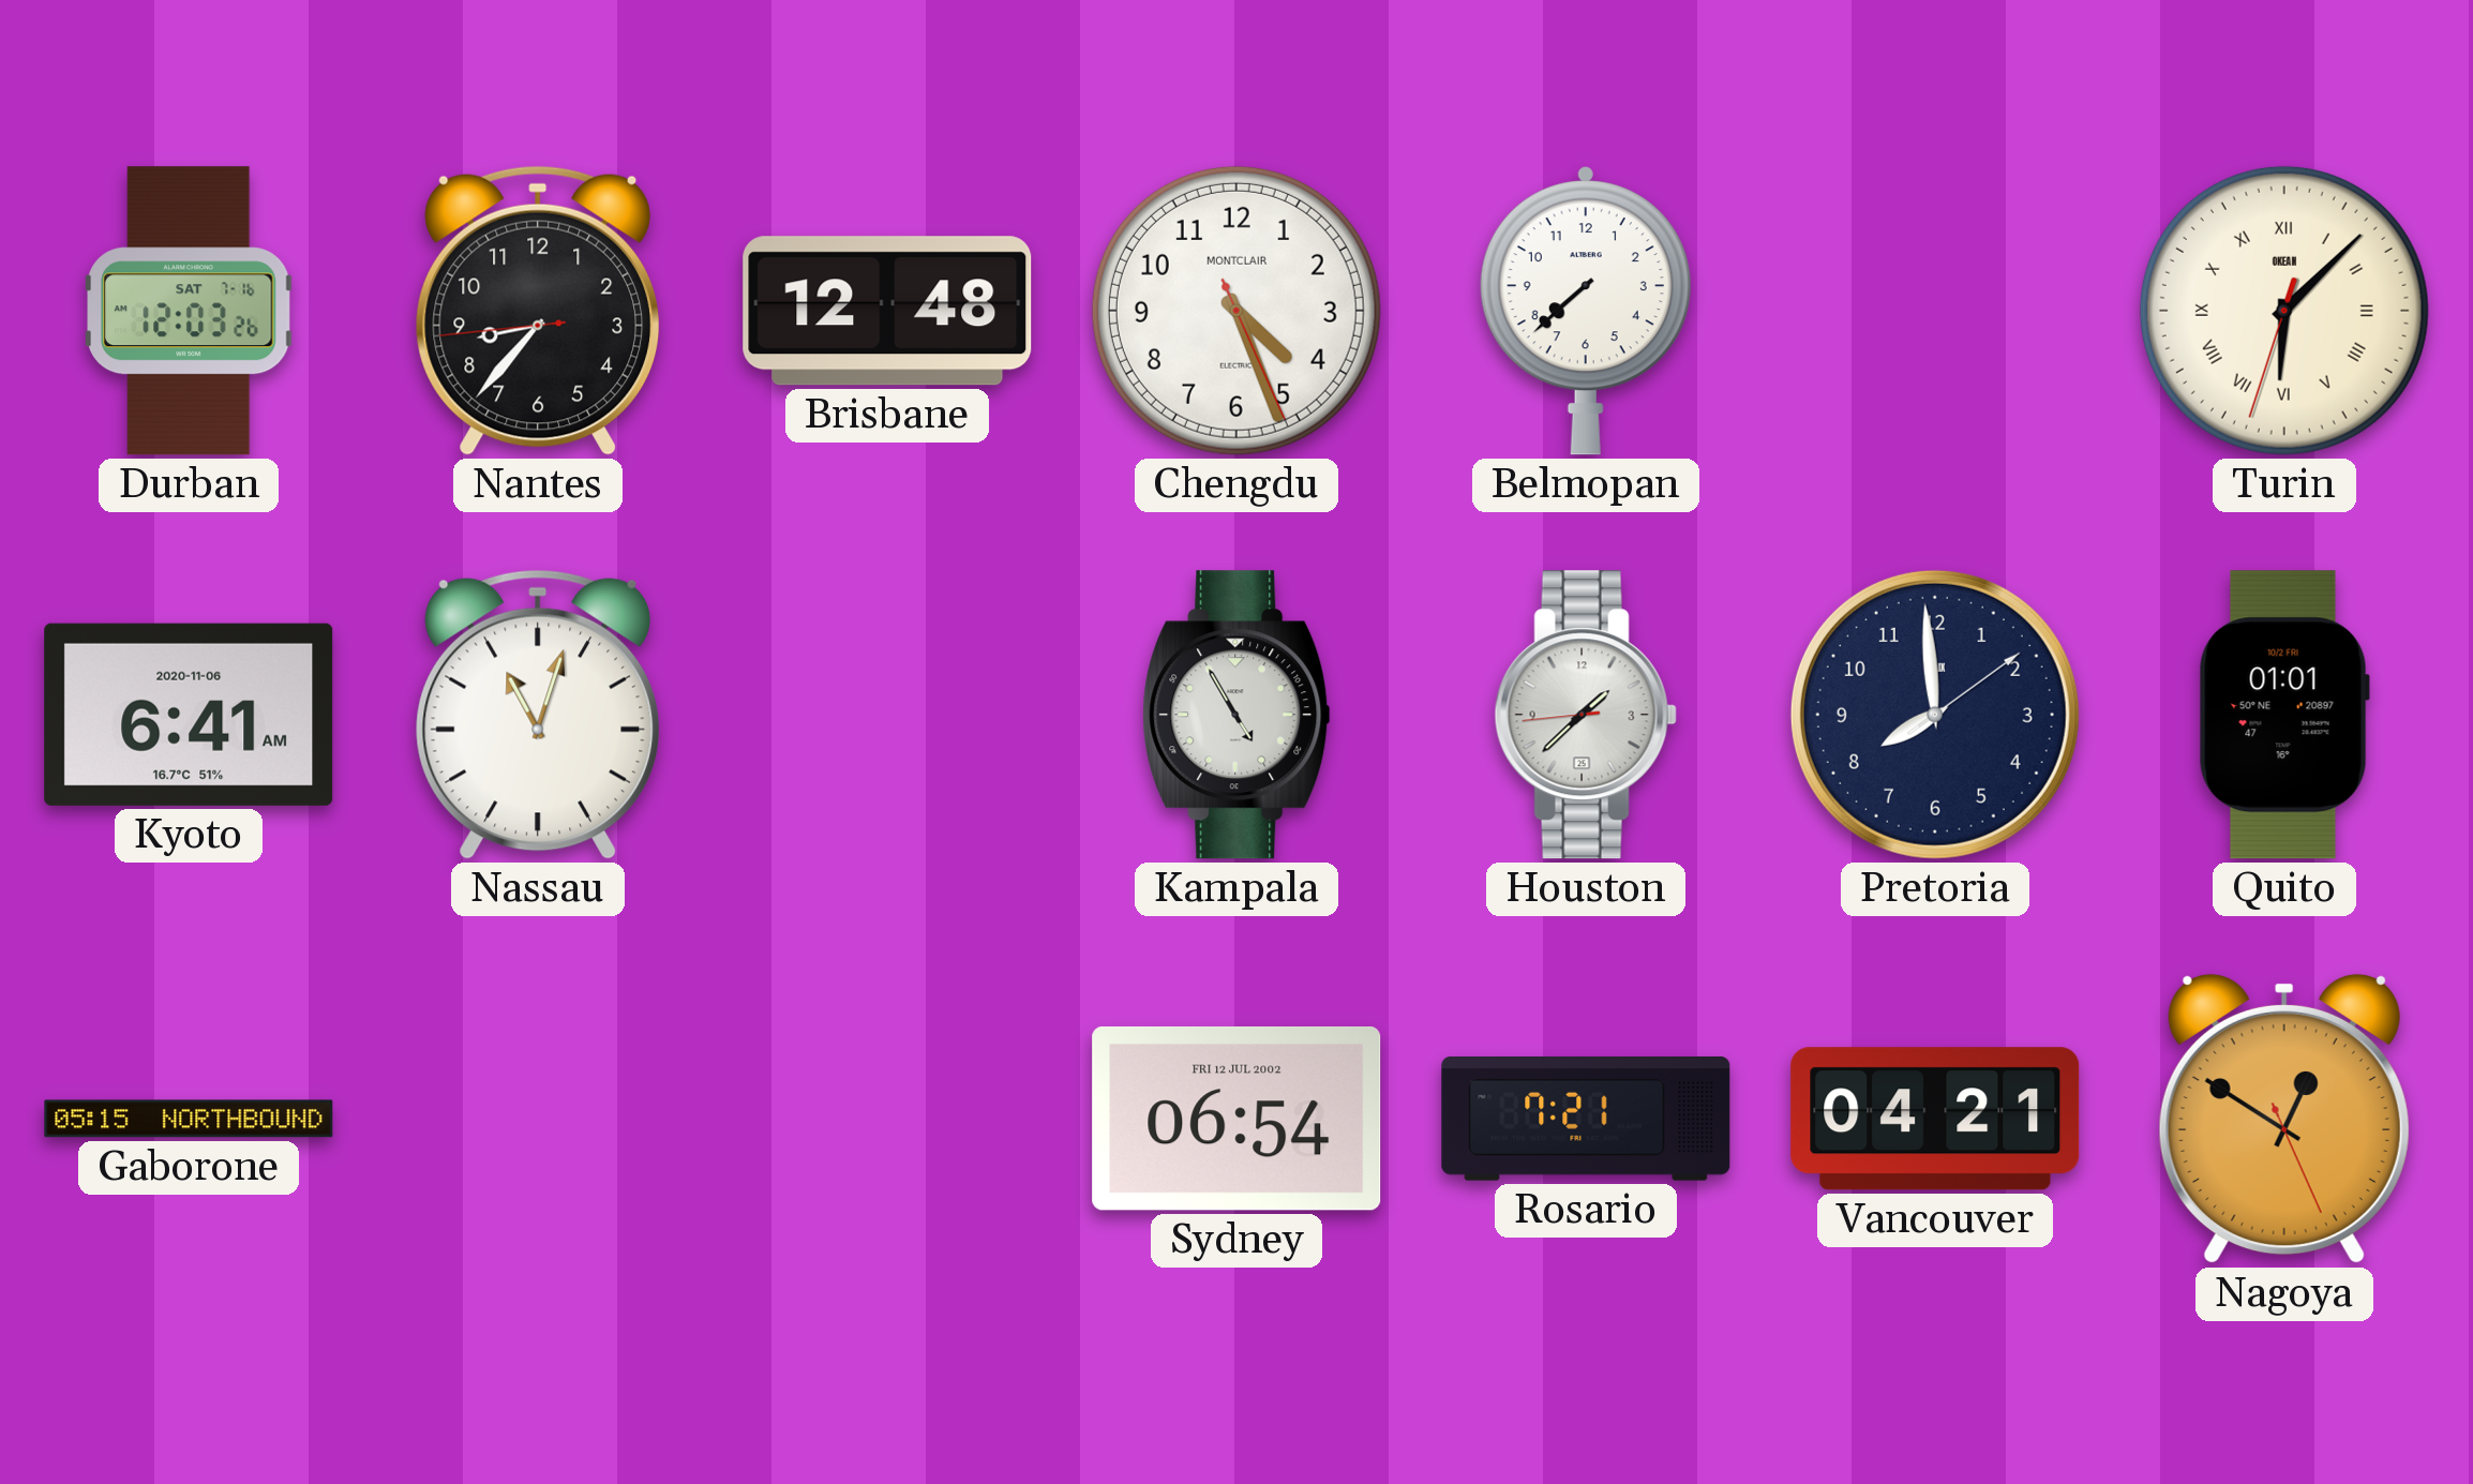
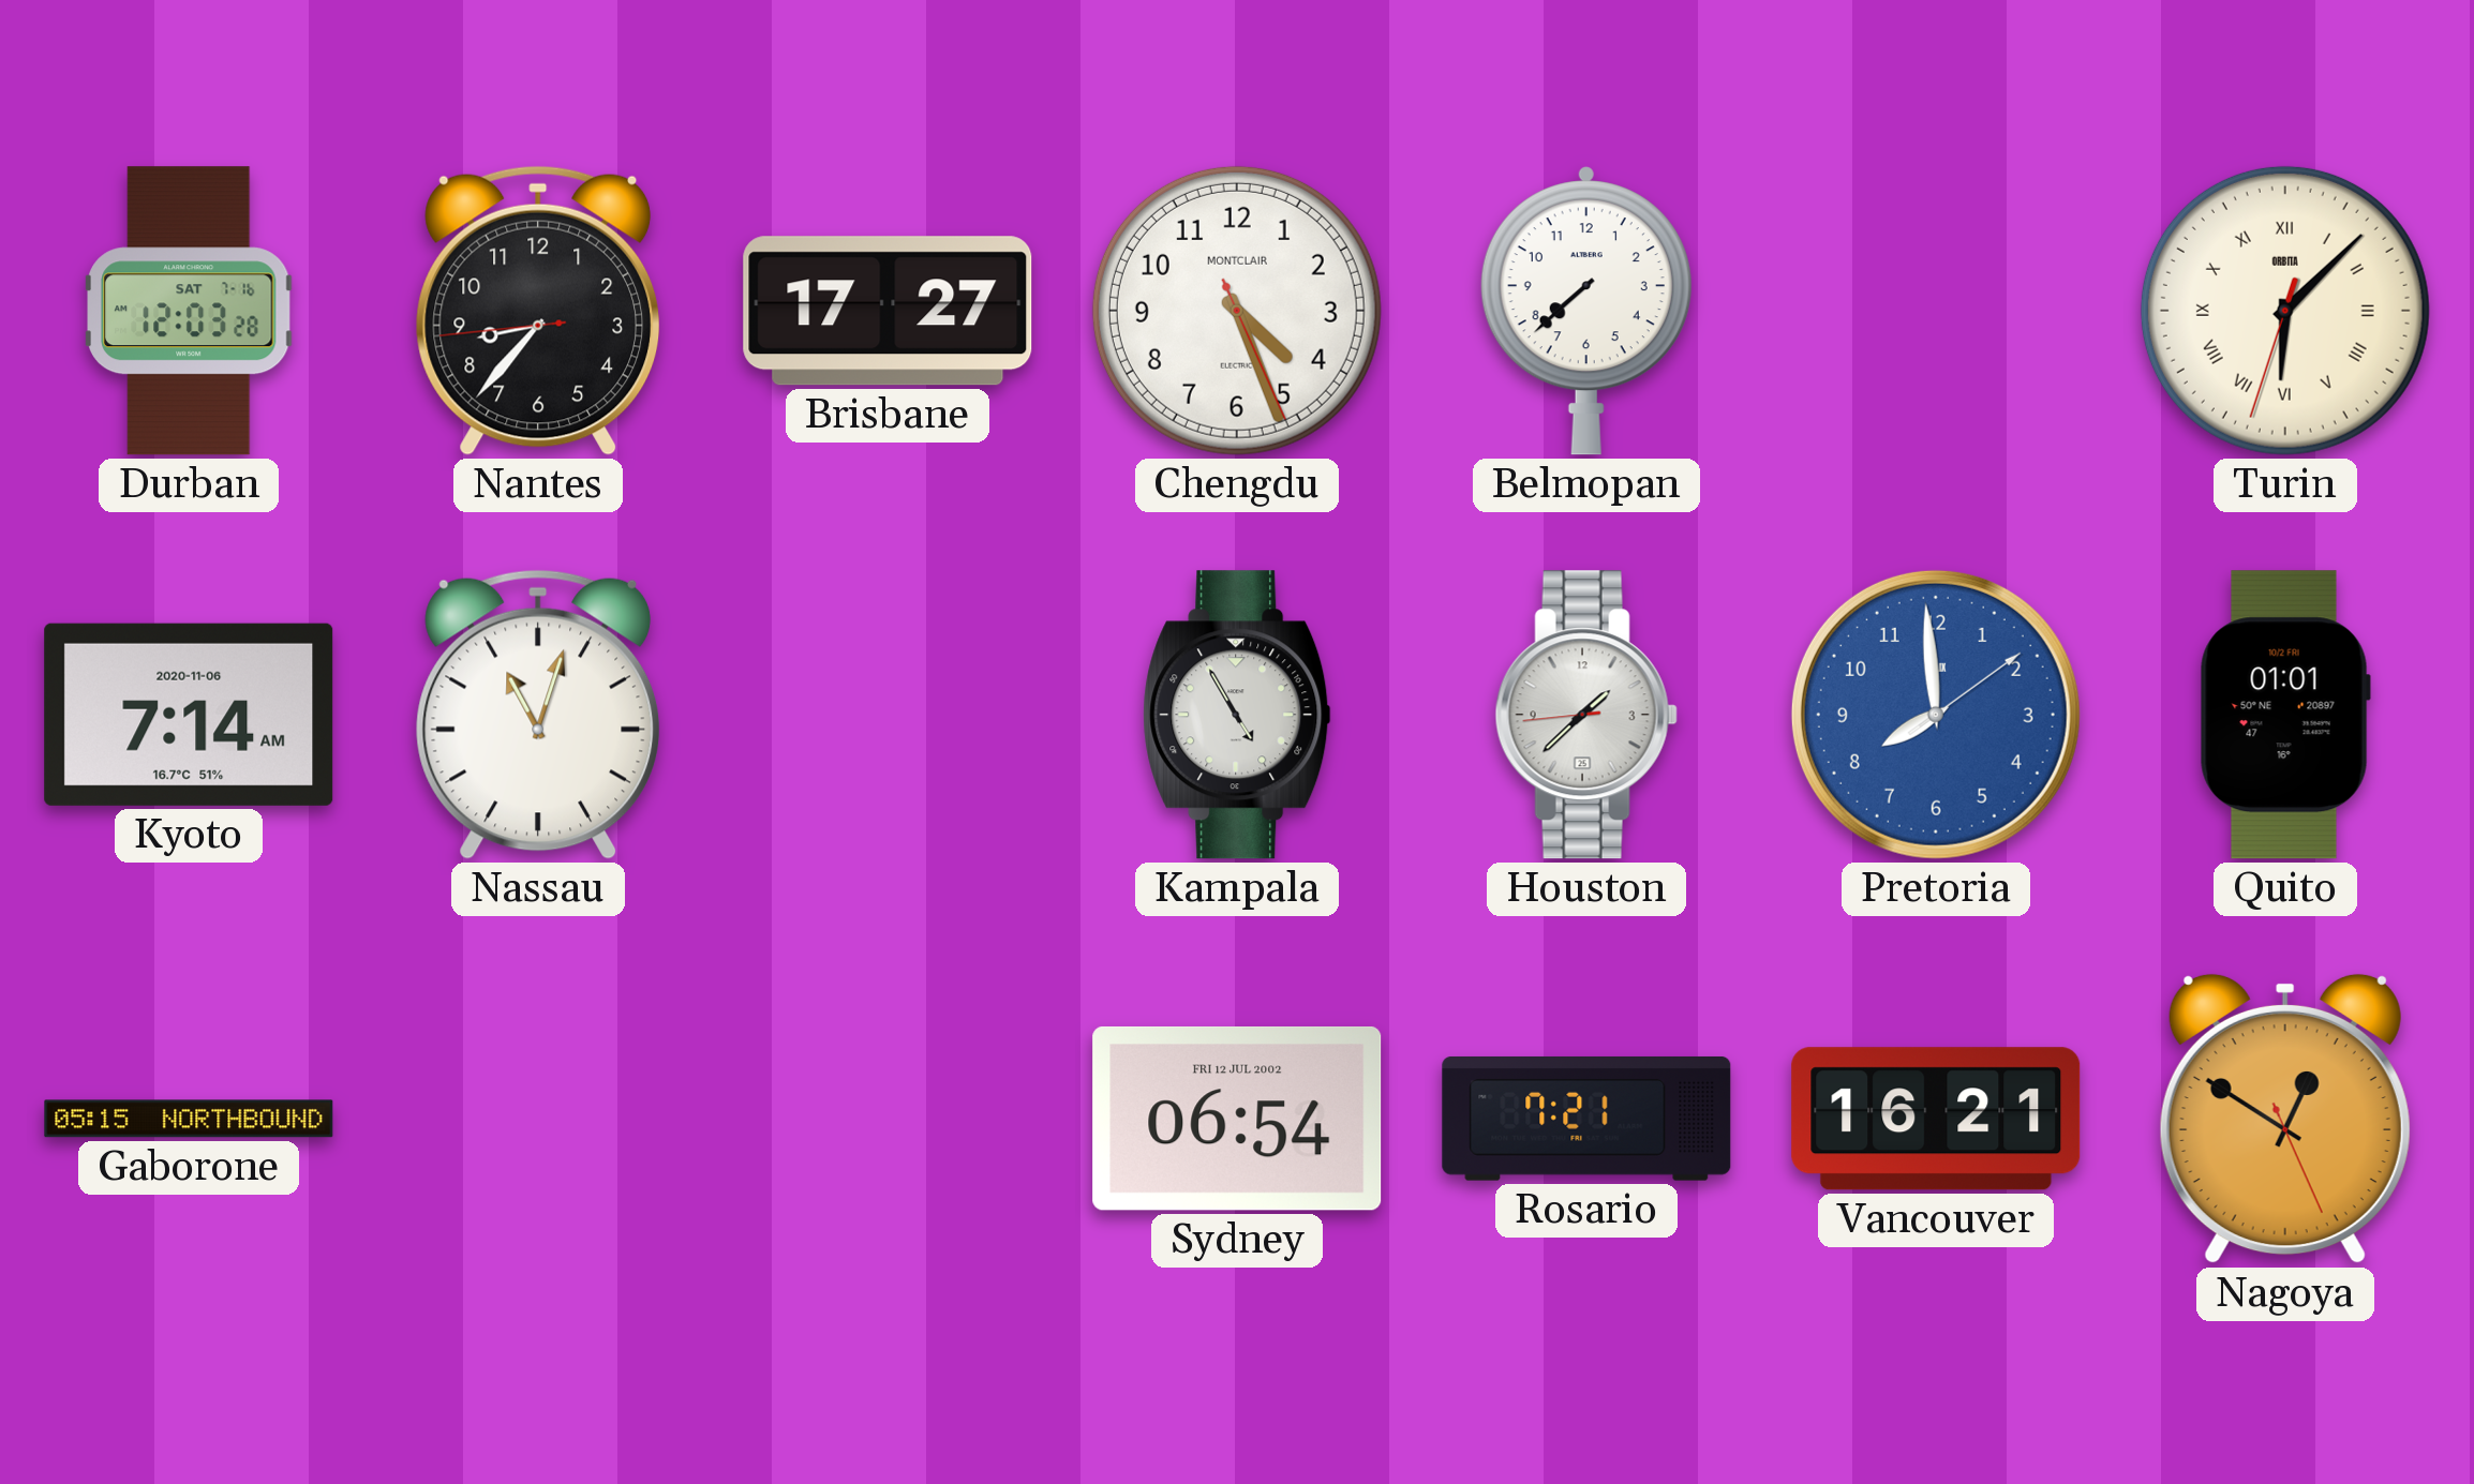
Durban: 12:03:26 -> 12:03:28
Brisbane: 12:48 -> 17:27
Turin brand: OKEAN -> ORBITA
Kyoto: 6:41 -> 7:14
Pretoria dial: navy -> blue
Vancouver: 04:21 -> 16:21
